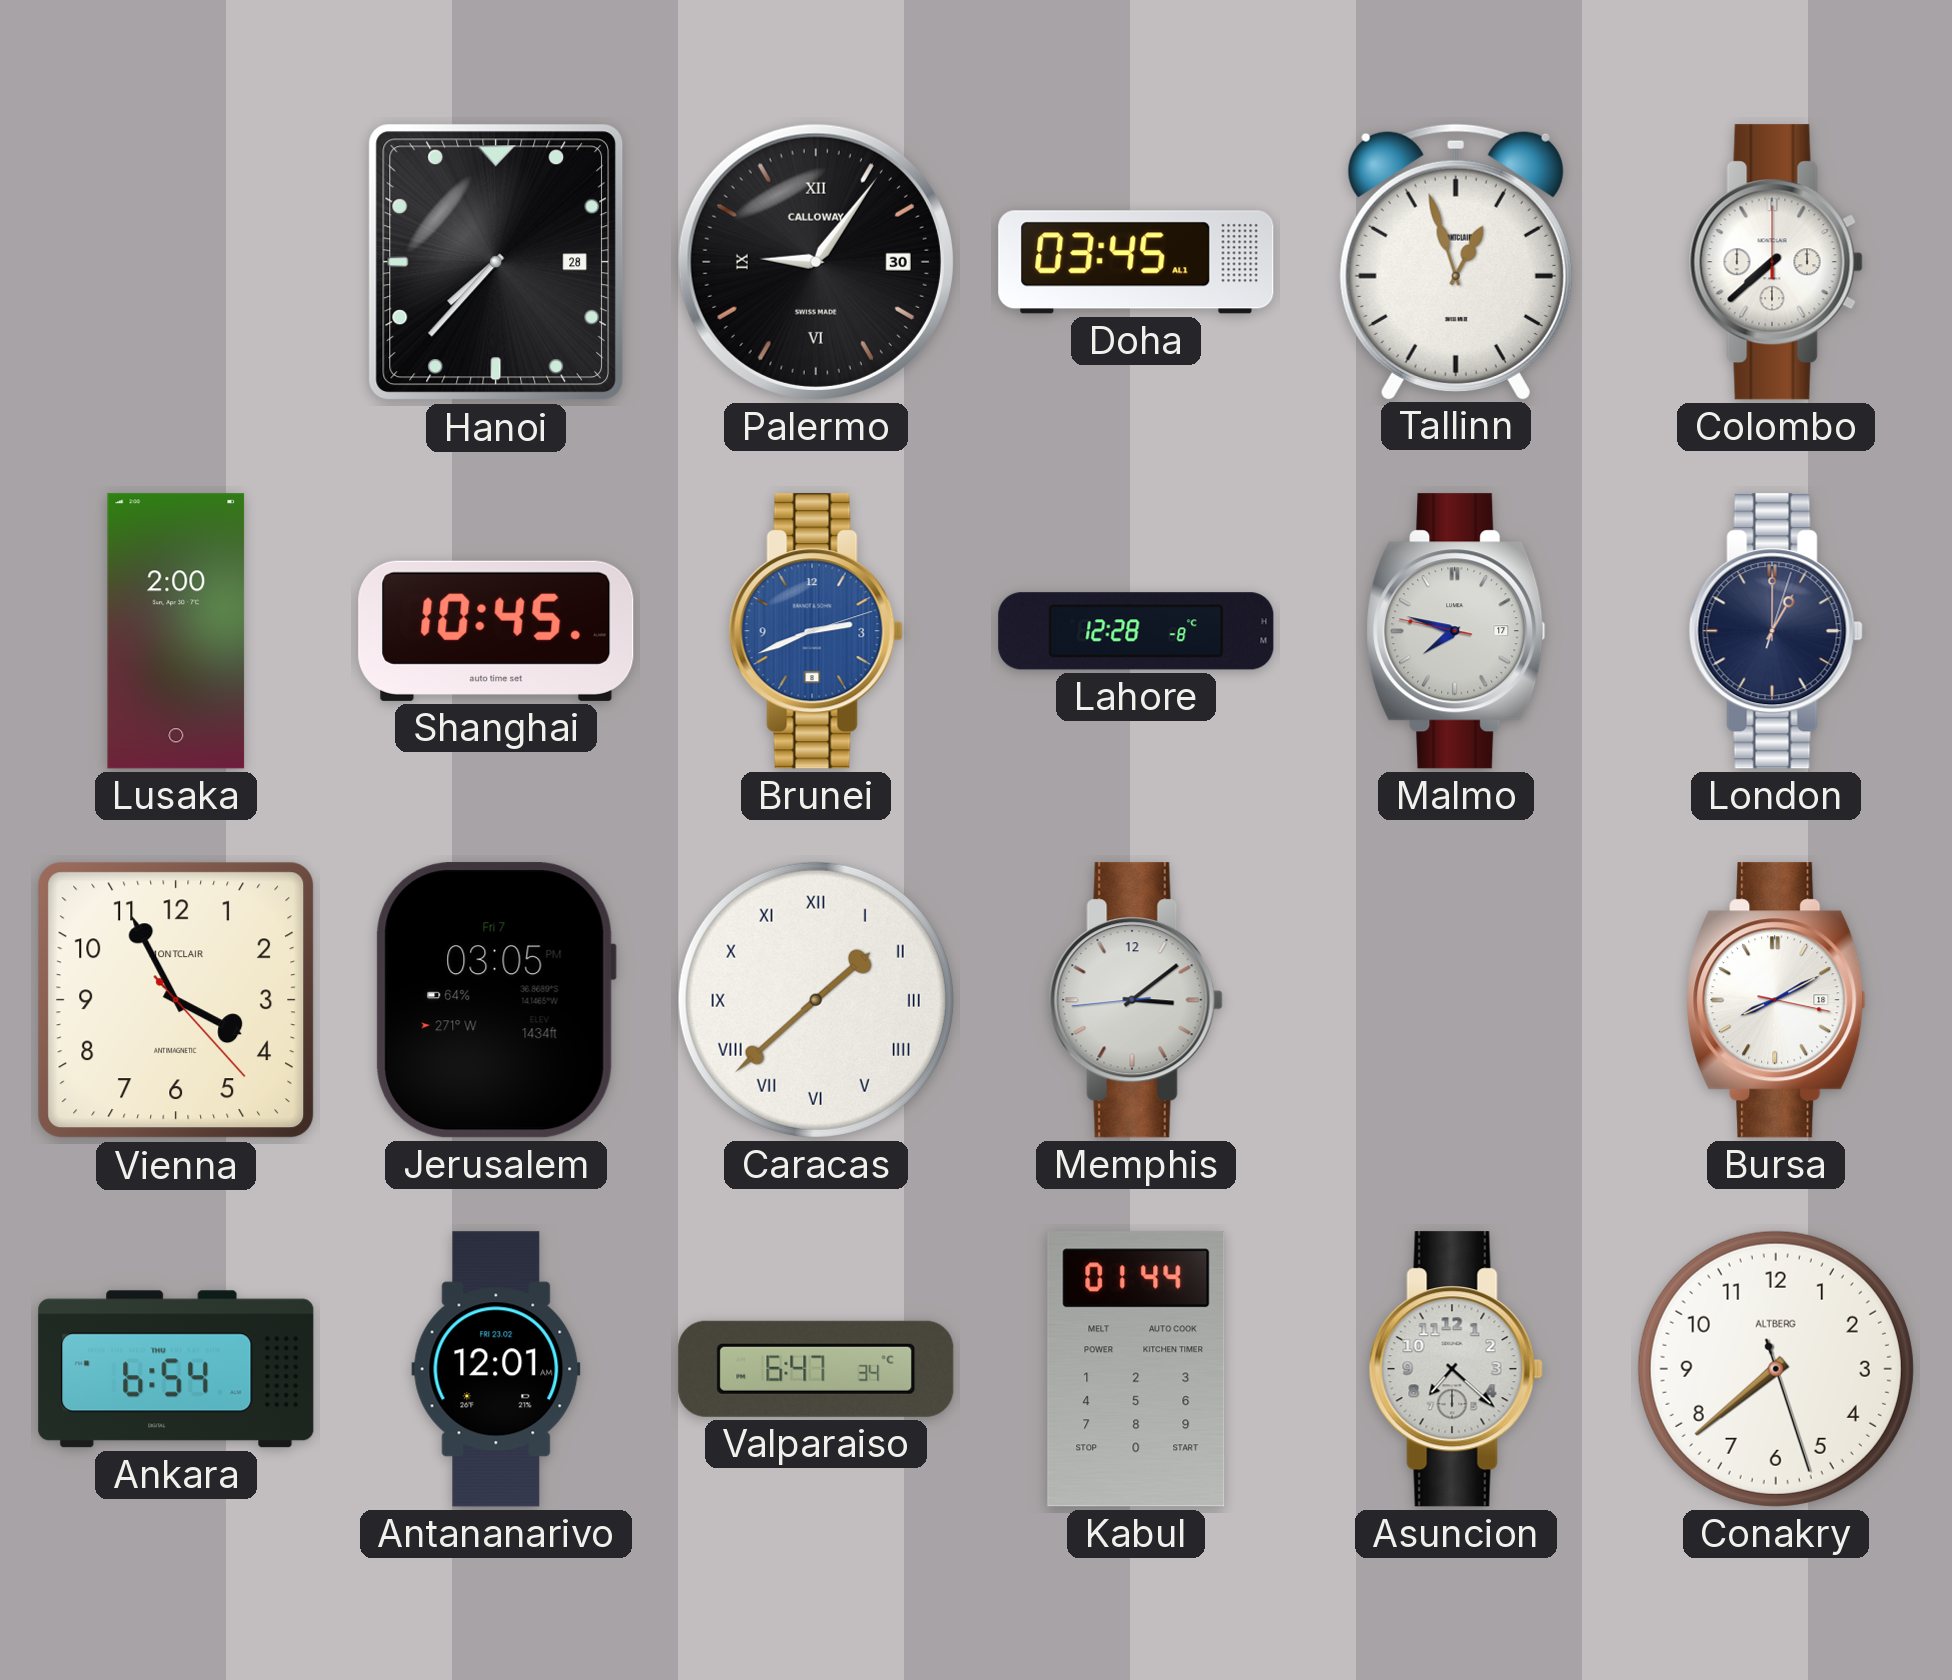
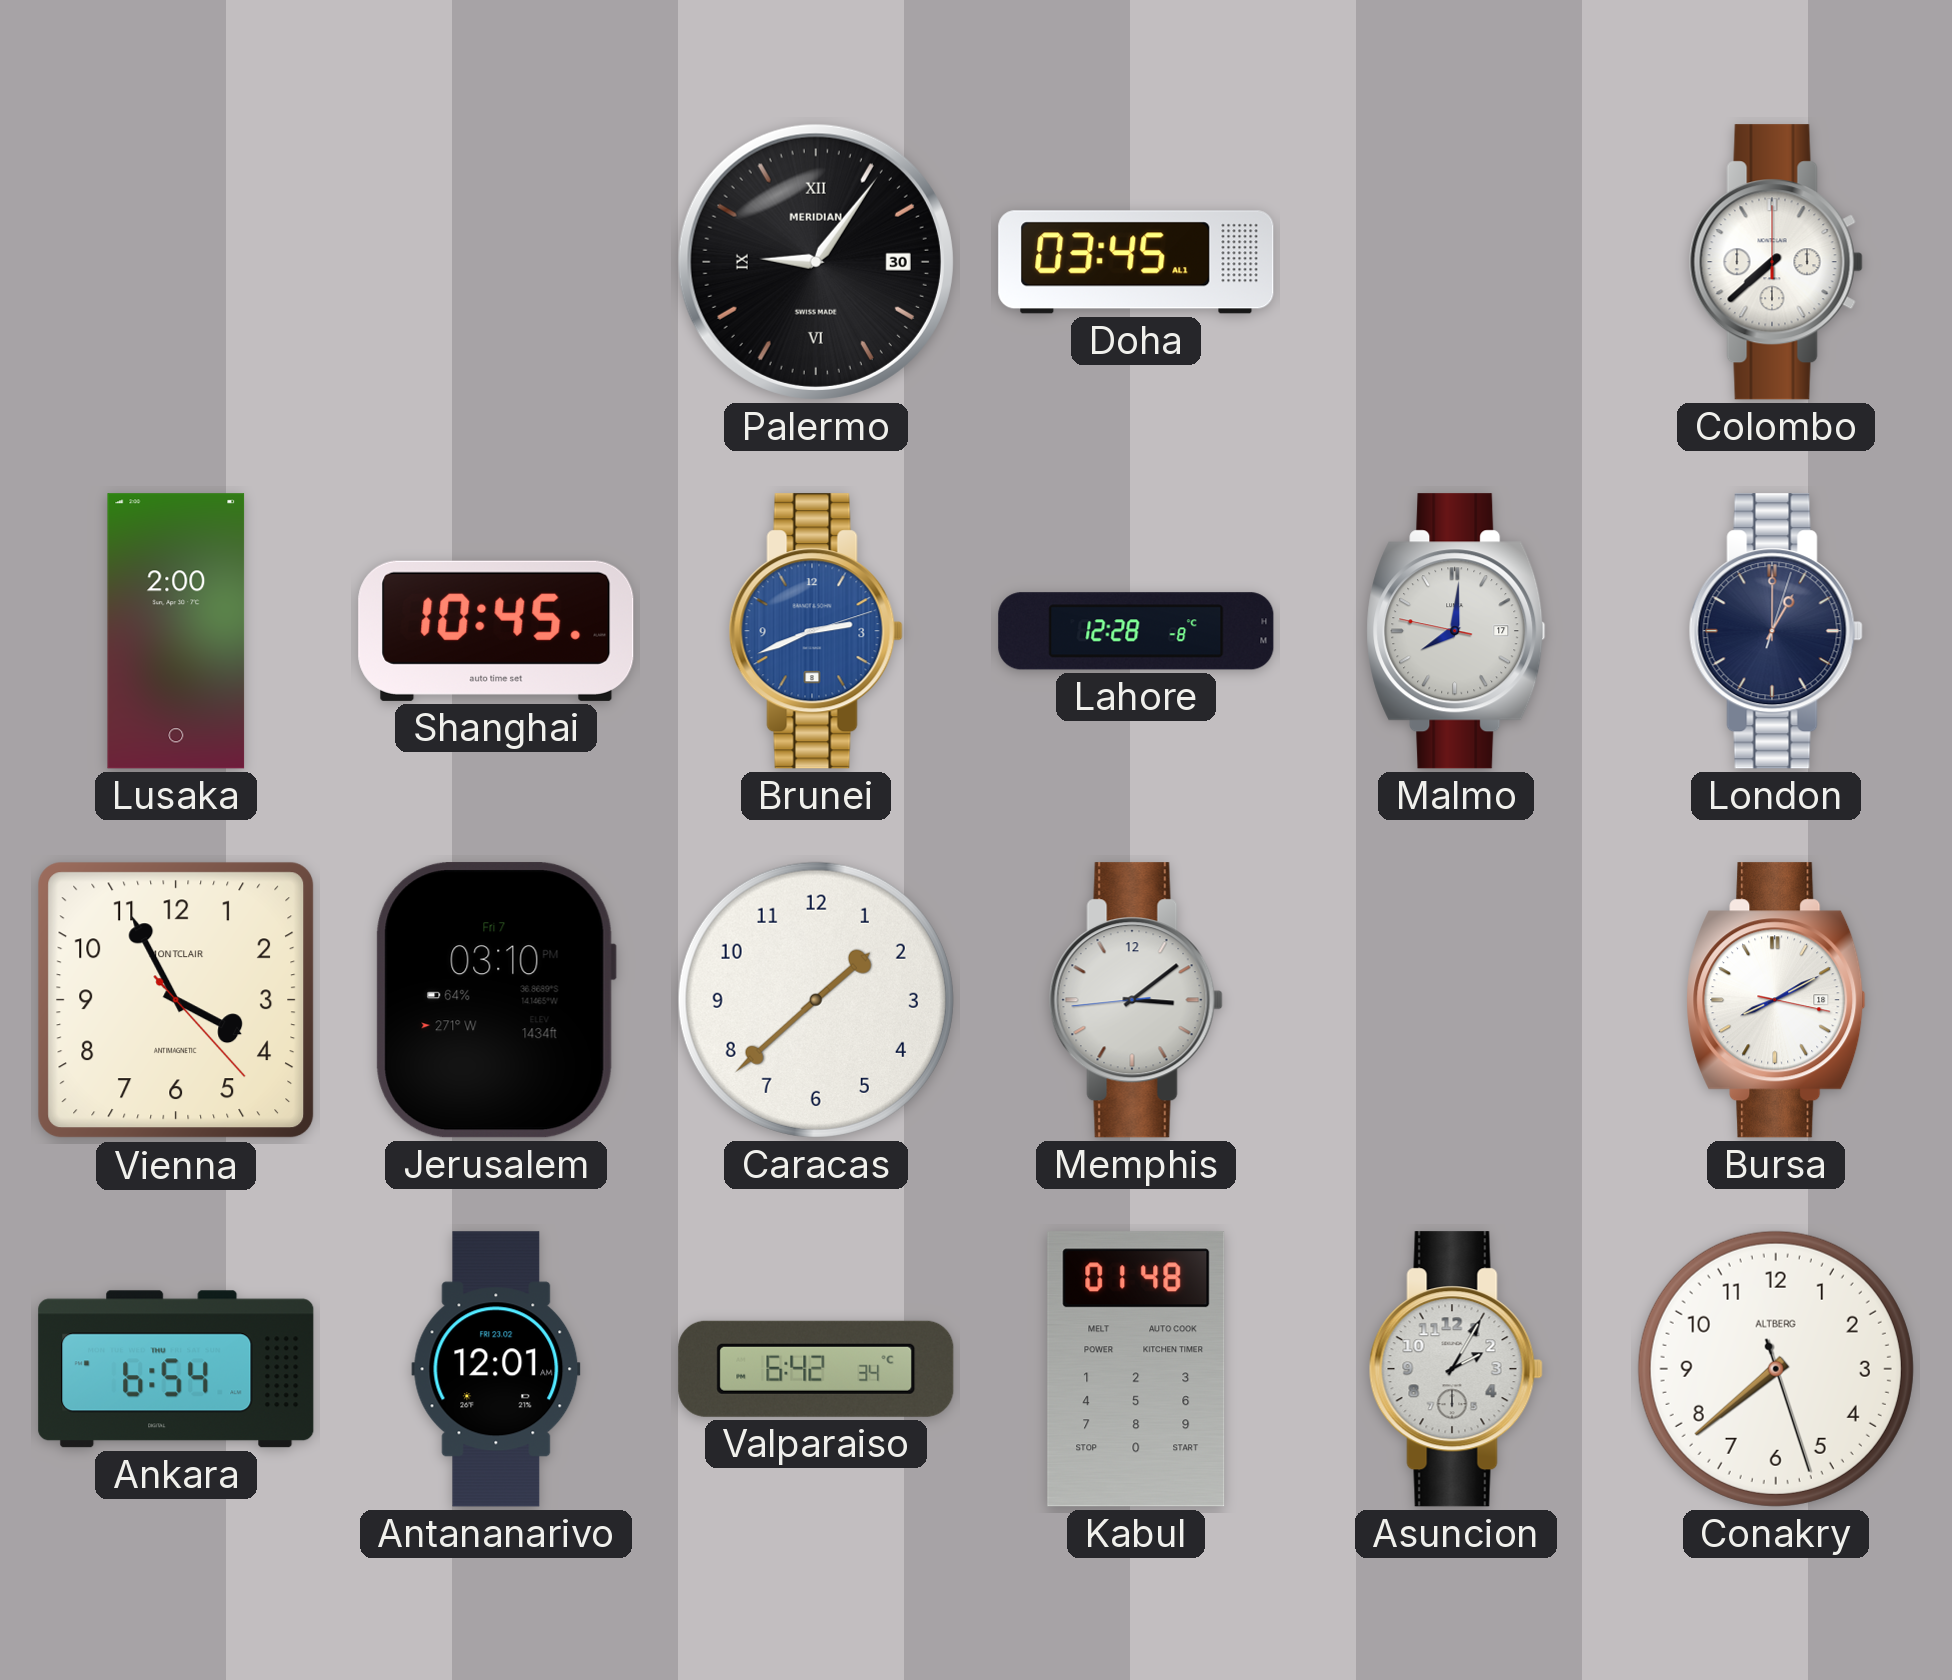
Hanoi: 7:37 -> none
Palermo brand: CALLOWAY -> MERIDIAN
Tallinn: 12:57 -> none
Malmo: 7:47 -> 8:00
Jerusalem: 03:05 -> 03:10
Caracas numerals: Roman -> Arabic
Valparaiso: 6:47 -> 6:42
Kabul: 01:44 -> 01:48
Asuncion: 7:22 -> 2:05
